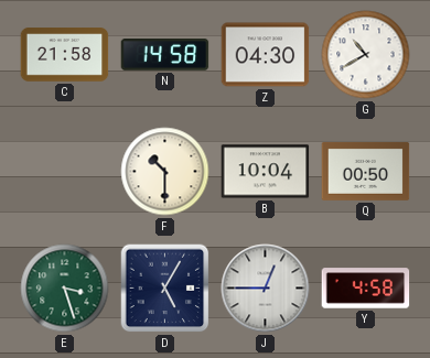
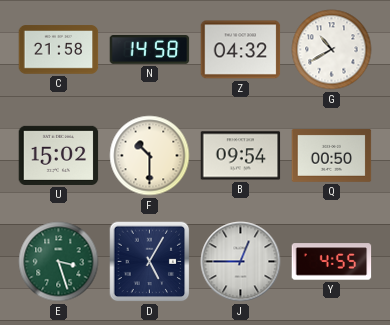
Z: 04:30 -> 04:32
U: none -> 15:02
B: 10:04 -> 09:54
Y: 4:58 -> 4:55
